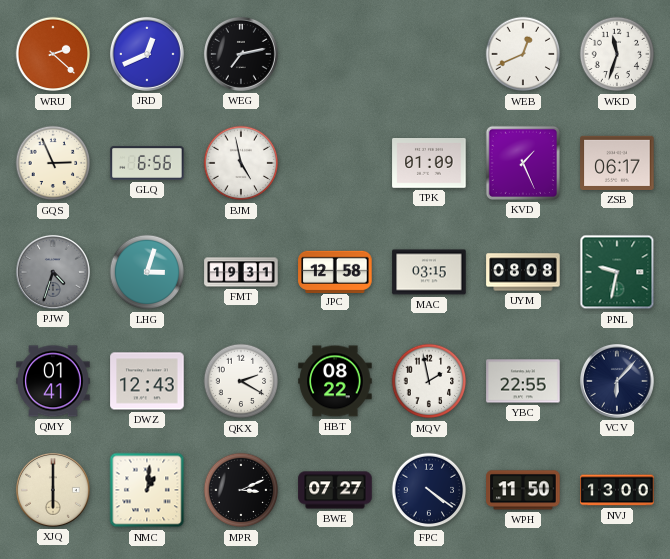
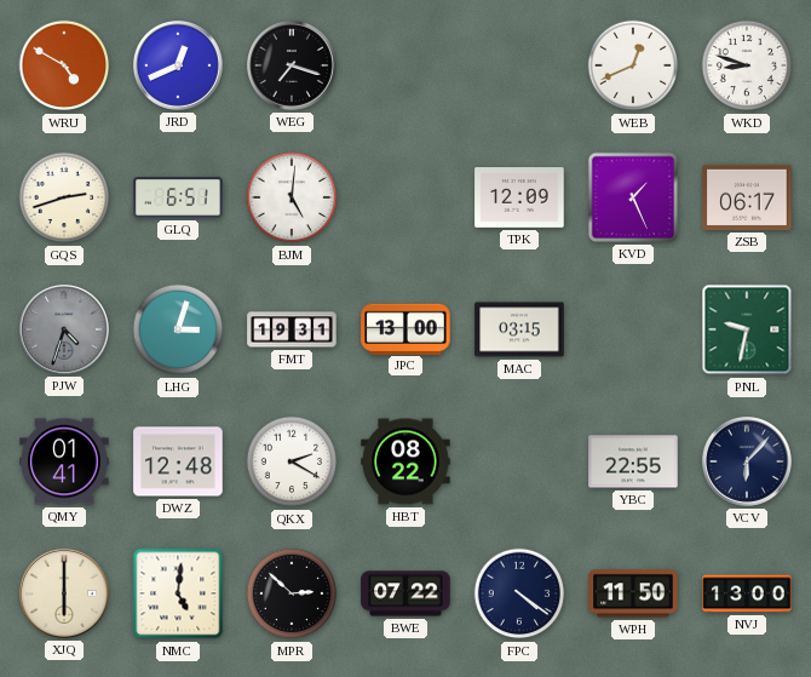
WRU: 2:22 -> 4:50
WEG: 7:13 -> 7:18
WKD: 11:33 -> 8:48
GQS: 2:56 -> 2:42
GLQ: 6:56 -> 6:51
BJM: 4:58 -> 5:01
TPK: 01:09 -> 12:09
JPC: 12:58 -> 13:00
UYM: 08:08 -> none
DWZ: 12:43 -> 12:48
MQV: 1:58 -> none
NMC: 1:01 -> 5:01
MPR: 3:11 -> 2:52
BWE: 07:27 -> 07:22
